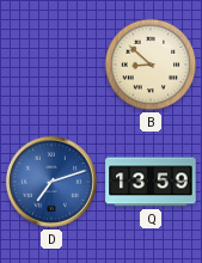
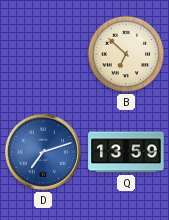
B: 8:52 -> 6:52
